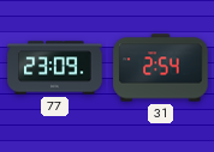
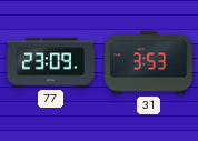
31: 2:54 -> 3:53
